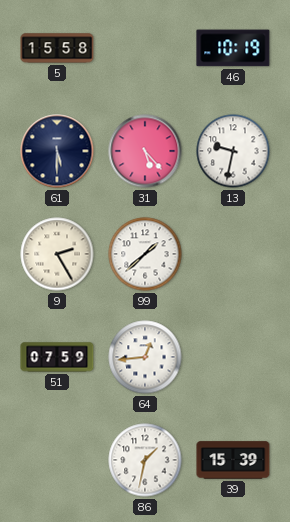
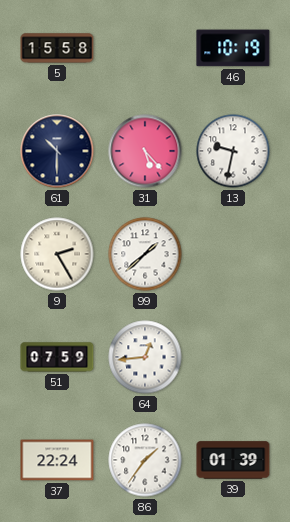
61: 5:30 -> 10:30
37: none -> 22:24
86: 1:32 -> 1:36
39: 15:39 -> 01:39
